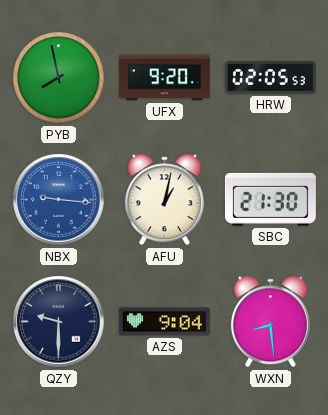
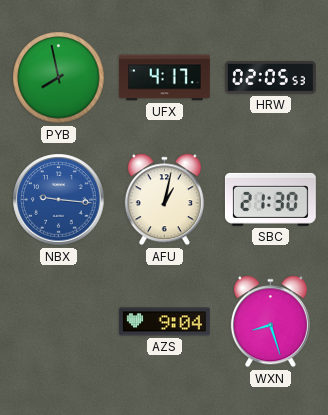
UFX: 9:20 -> 4:17
QZY: 9:30 -> none
WXN: 8:29 -> 8:27
